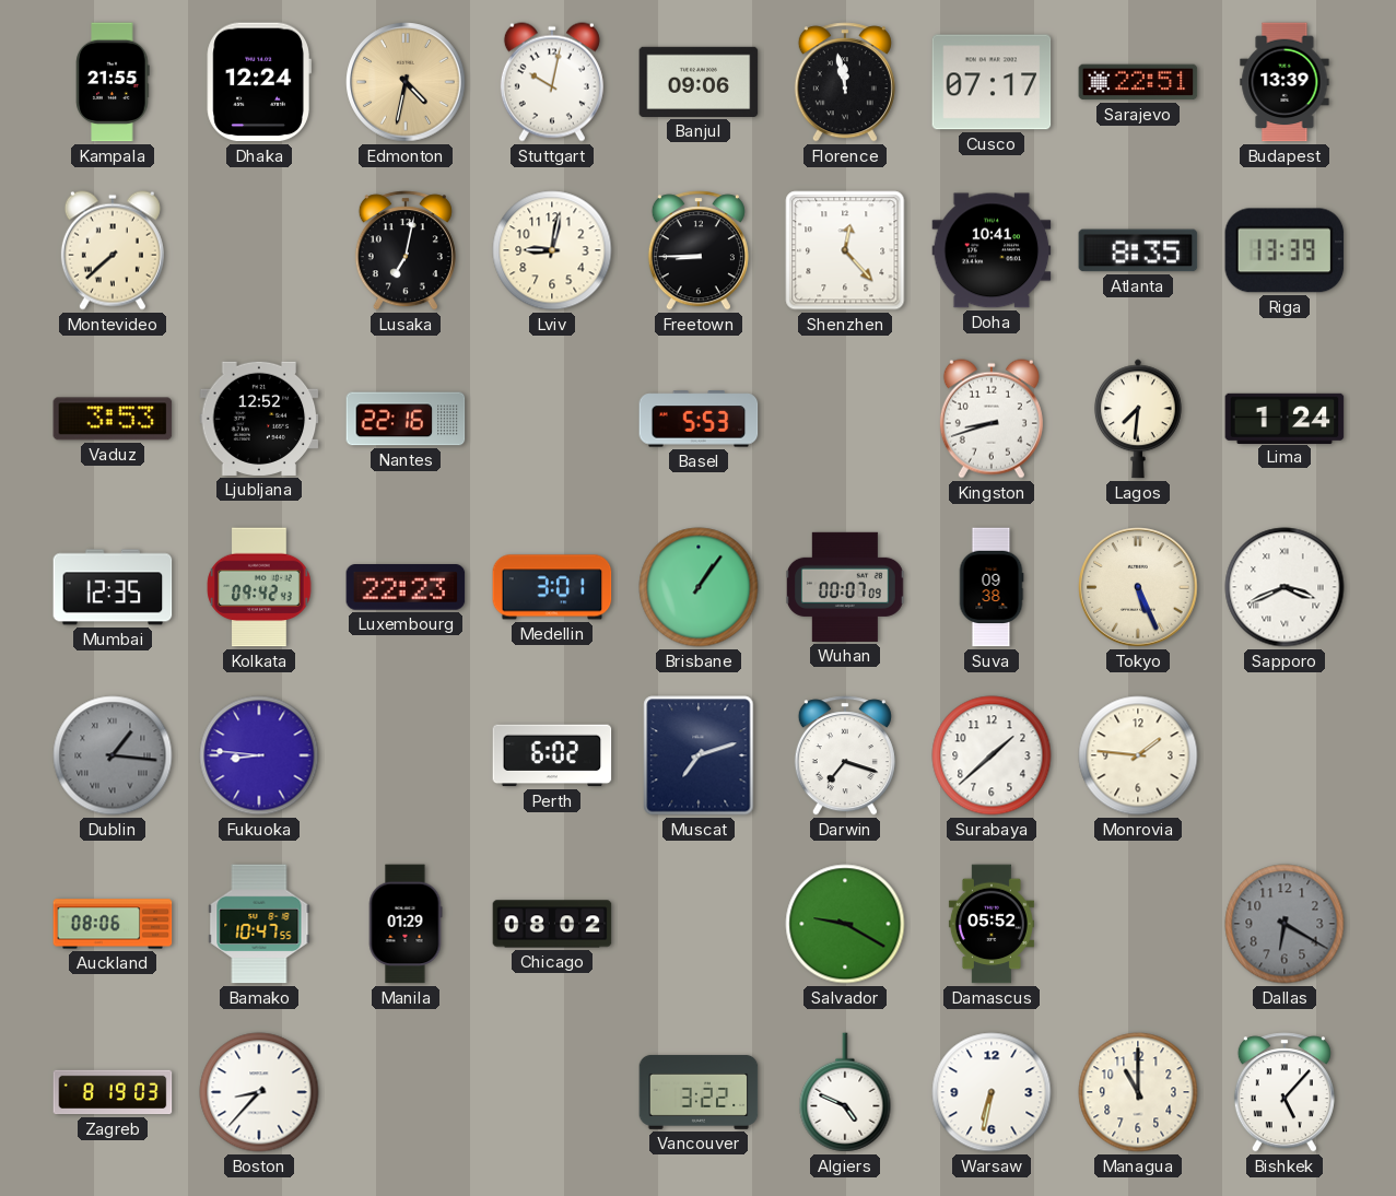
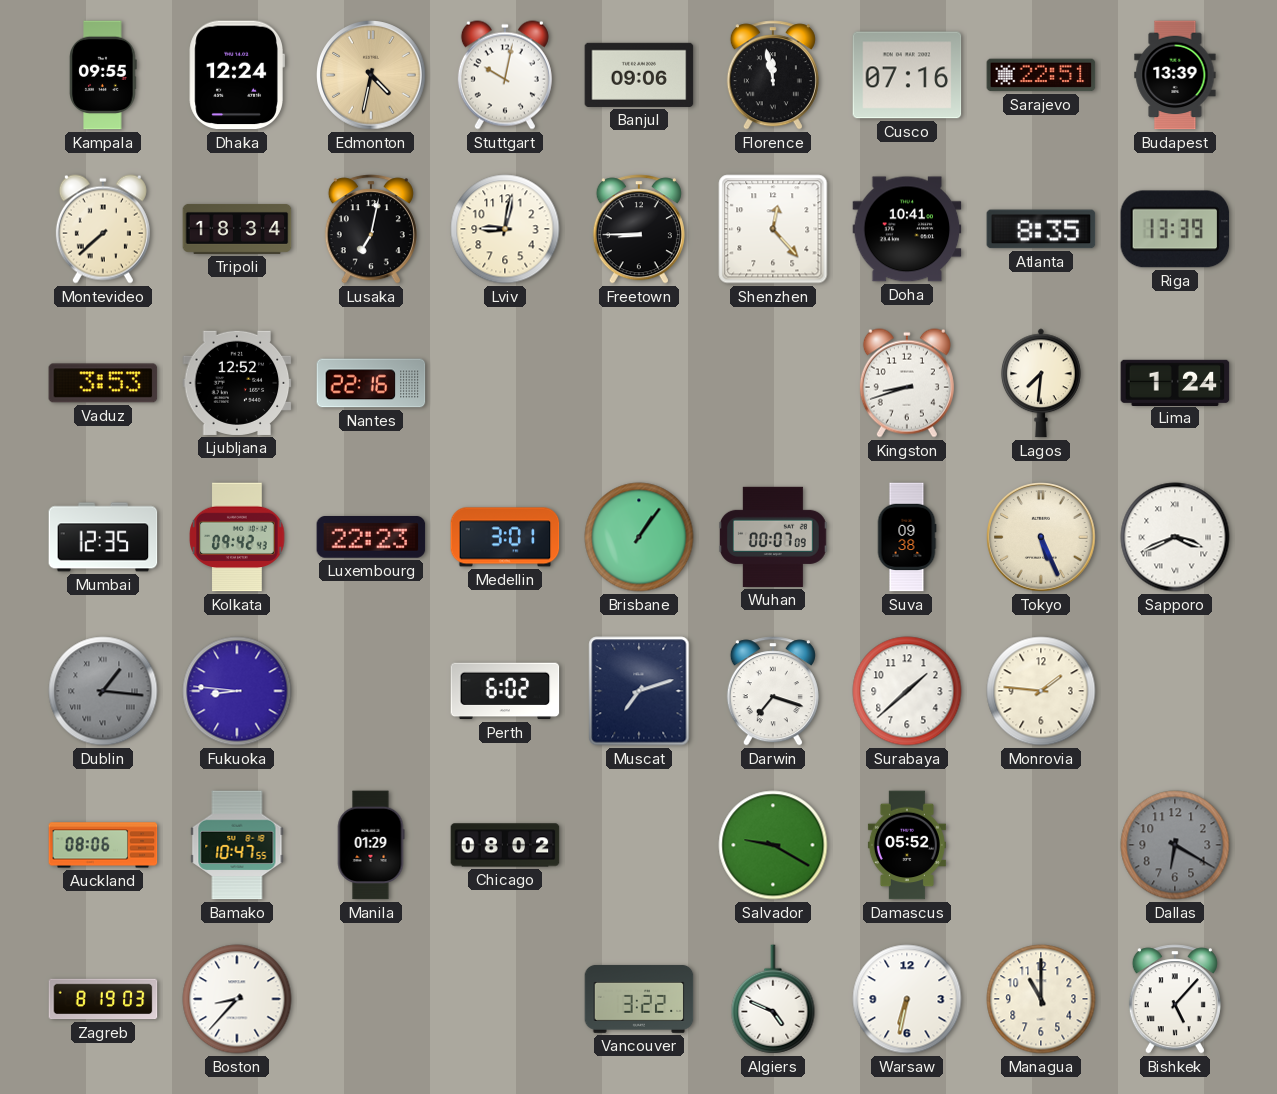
Kampala: 21:55 -> 09:55
Cusco: 07:17 -> 07:16
Tripoli: none -> 18:34
Basel: 5:53 -> none
